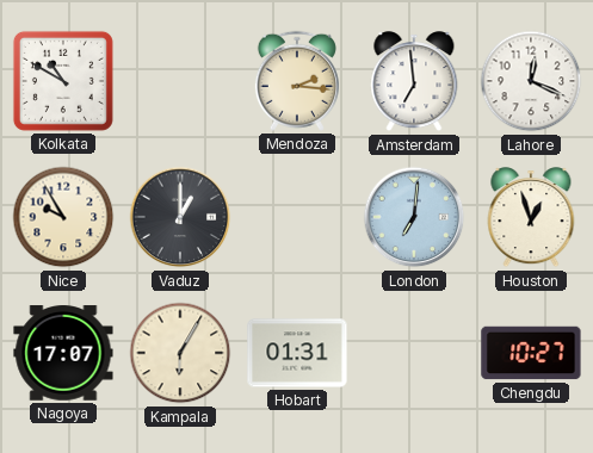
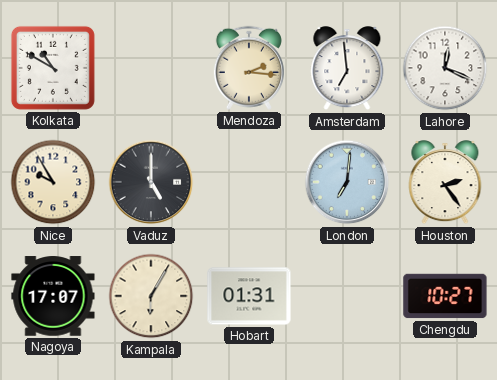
Vaduz: 1:00 -> 5:00
Houston: 12:57 -> 2:24
